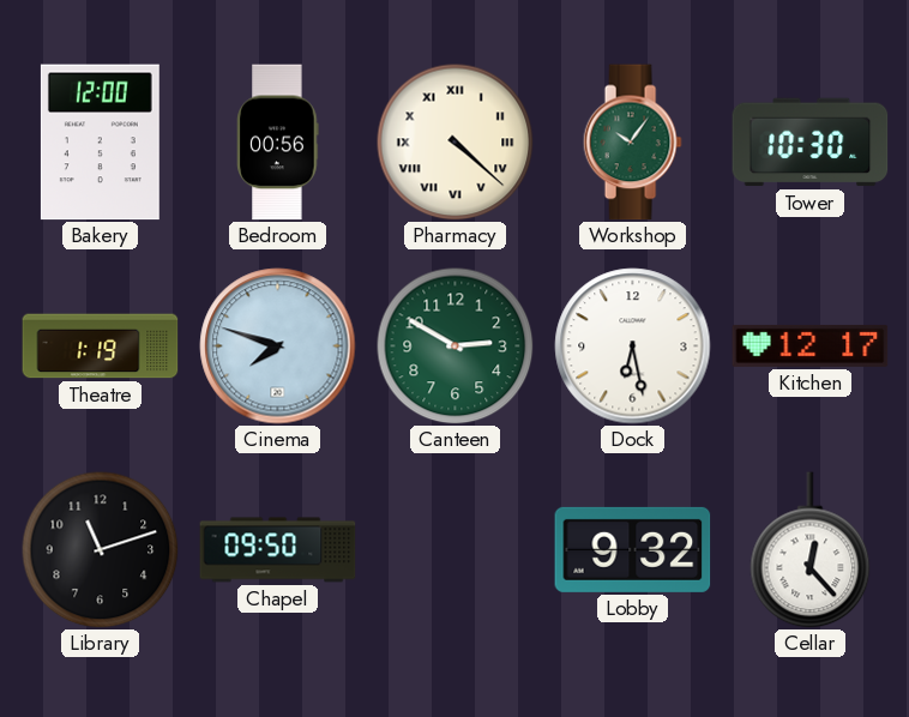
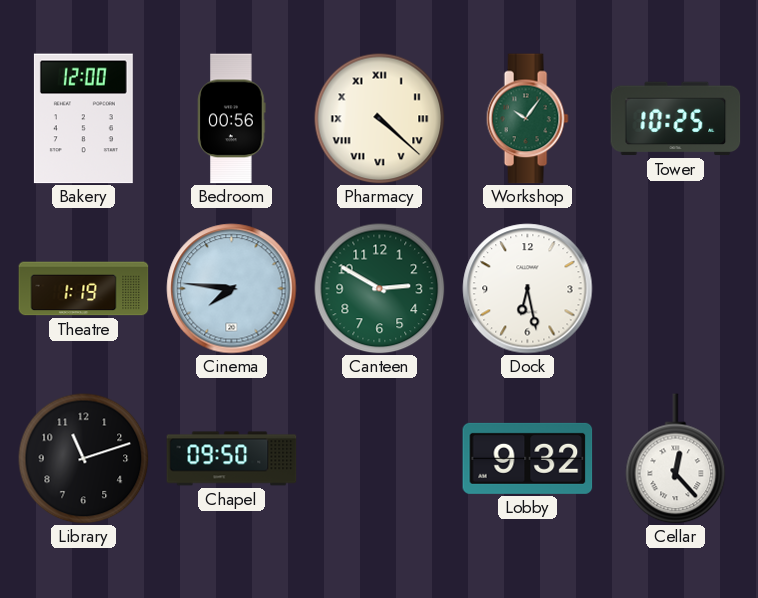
Tower: 10:30 -> 10:25
Cinema: 7:48 -> 7:46
Kitchen: 12:17 -> none
